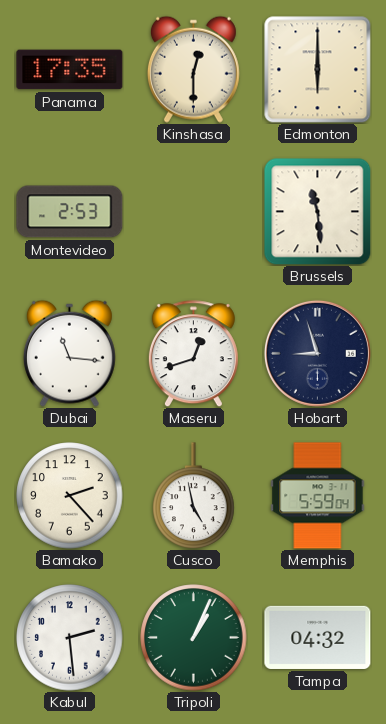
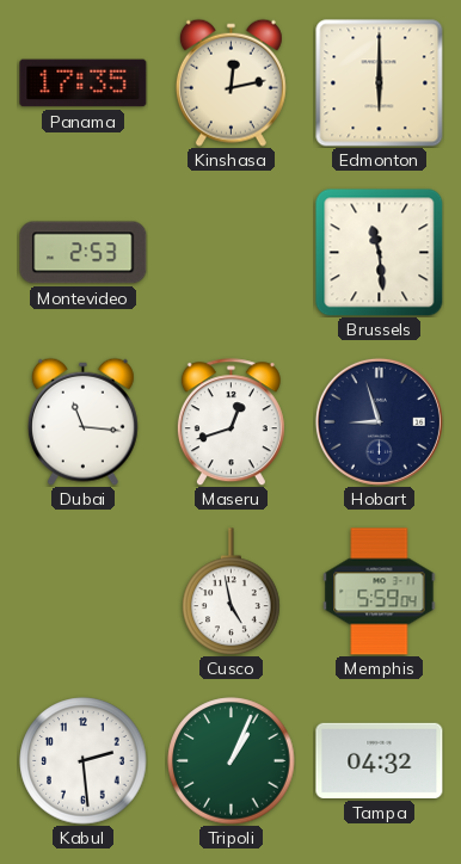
Kinshasa: 12:30 -> 12:13
Bamako: 2:23 -> none
